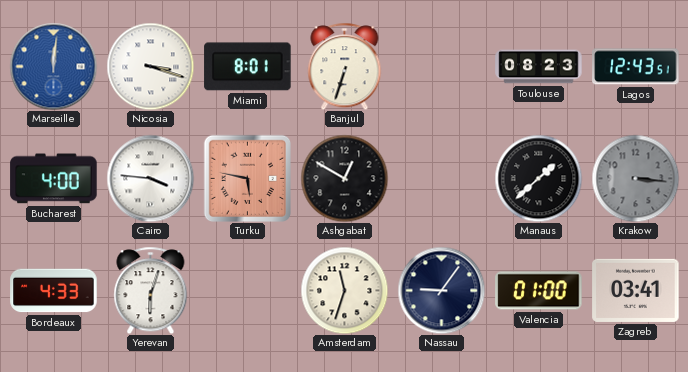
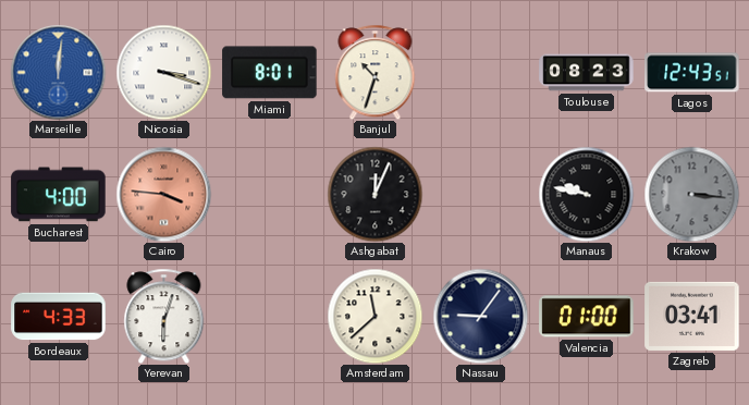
Banjul: 6:33 -> 10:33
Cairo dial: white -> salmon
Turku: 5:47 -> none
Ashgabat: 12:50 -> 12:04
Manaus: 1:38 -> 9:47
Amsterdam: 11:33 -> 11:38
